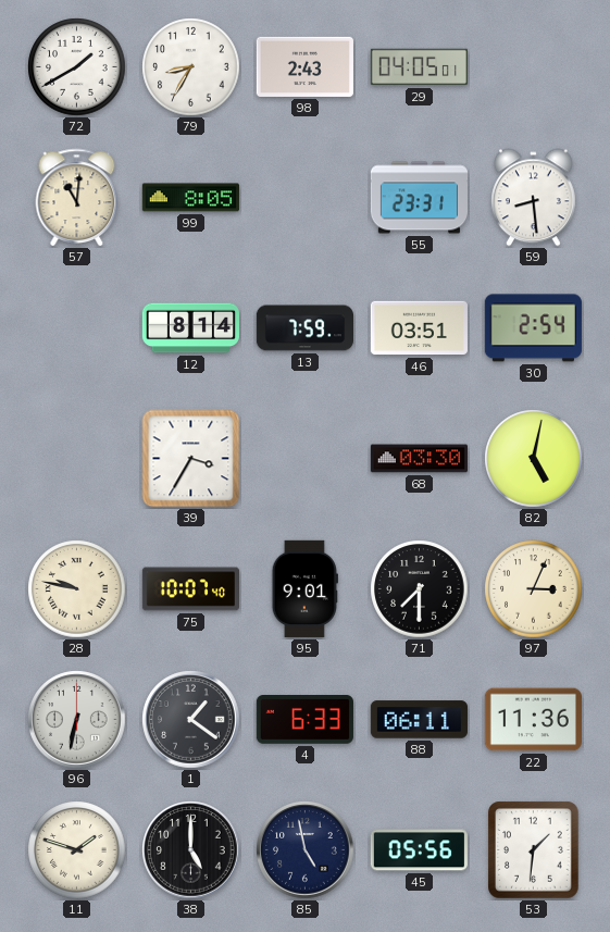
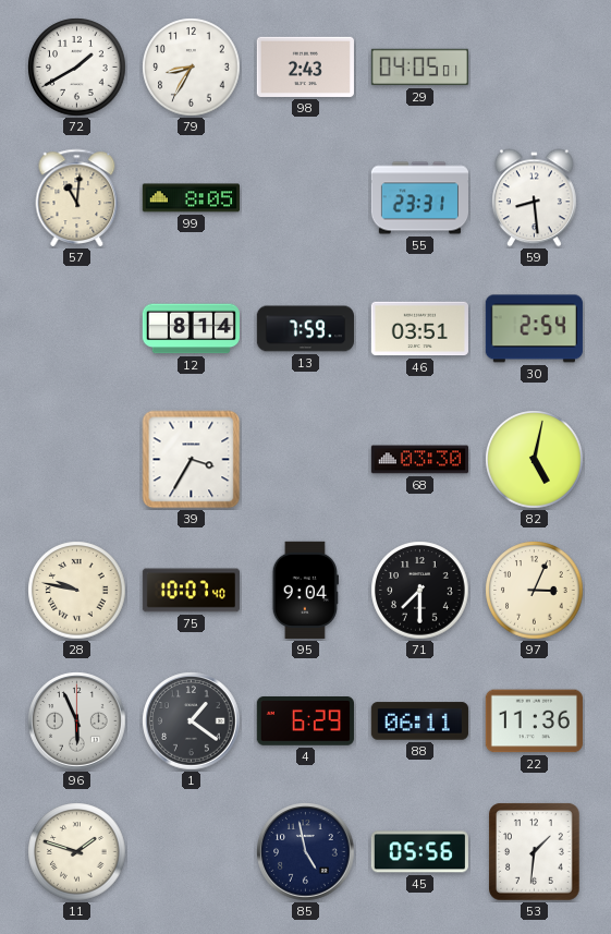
95: 9:01 -> 9:04
96: 6:32 -> 5:56
4: 6:33 -> 6:29
38: 5:00 -> none
